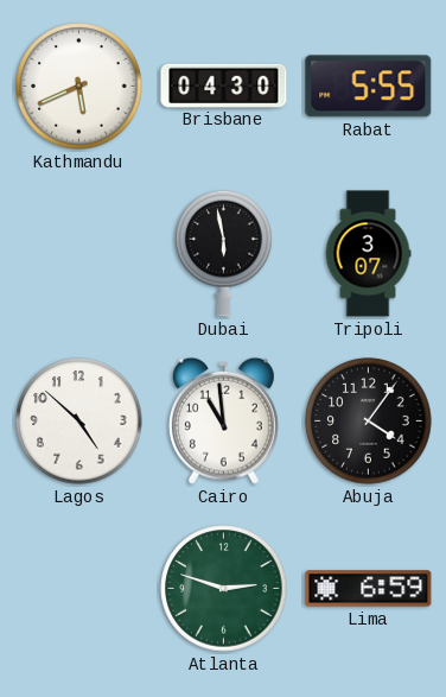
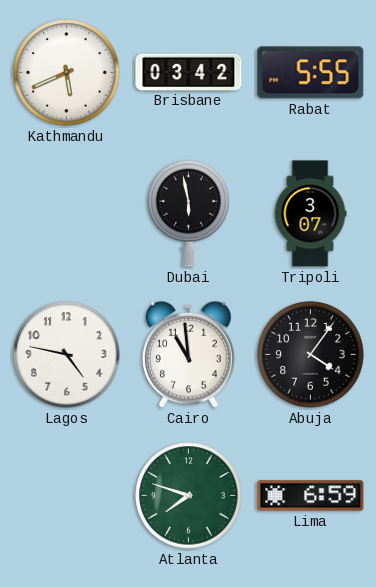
Brisbane: 04:30 -> 03:42
Lagos: 4:52 -> 4:47
Atlanta: 2:48 -> 7:48
